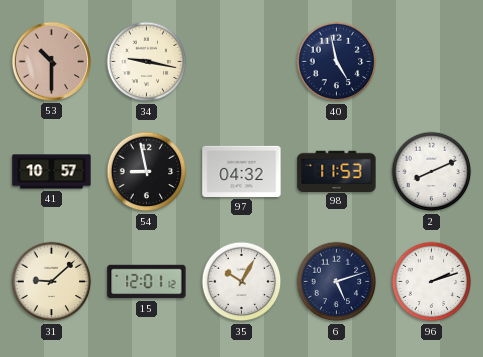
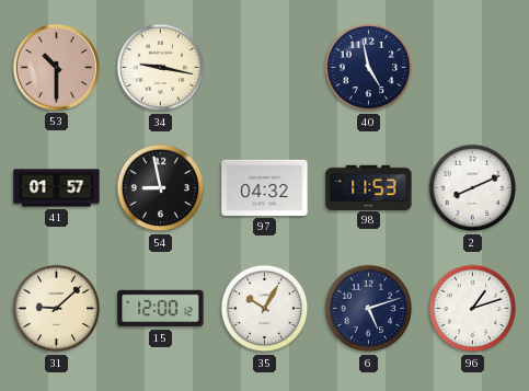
41: 10:57 -> 01:57
15: 12:01 -> 12:00
96: 2:12 -> 1:12
